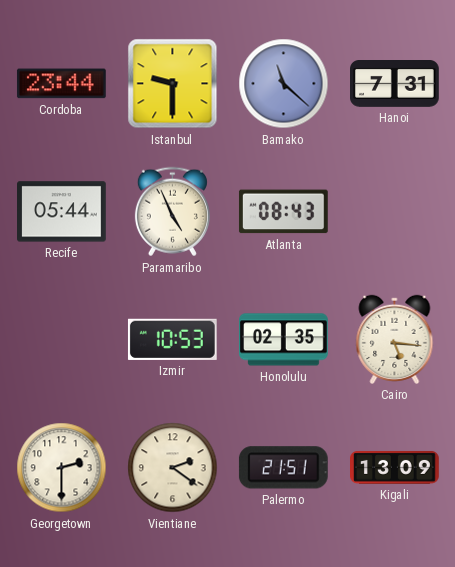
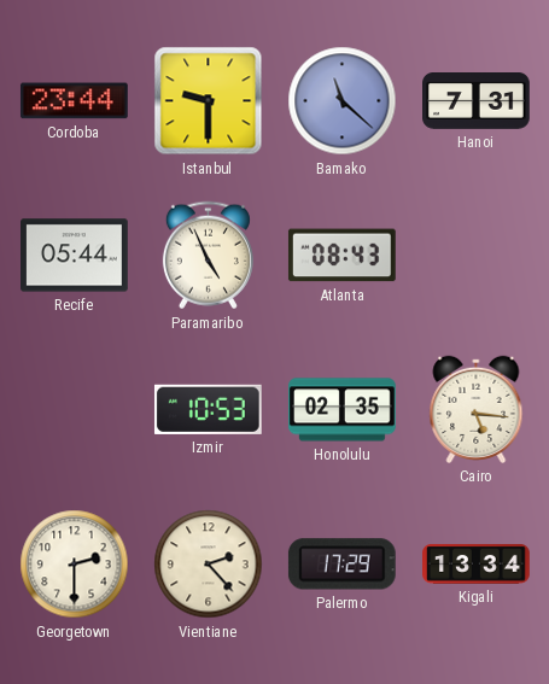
Vientiane: 2:21 -> 2:23
Palermo: 21:51 -> 17:29
Kigali: 13:09 -> 13:34
